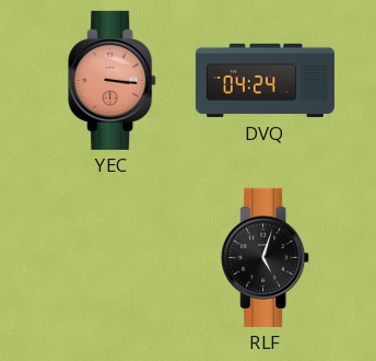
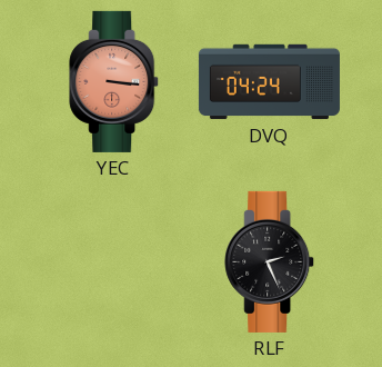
RLF: 5:03 -> 2:26
